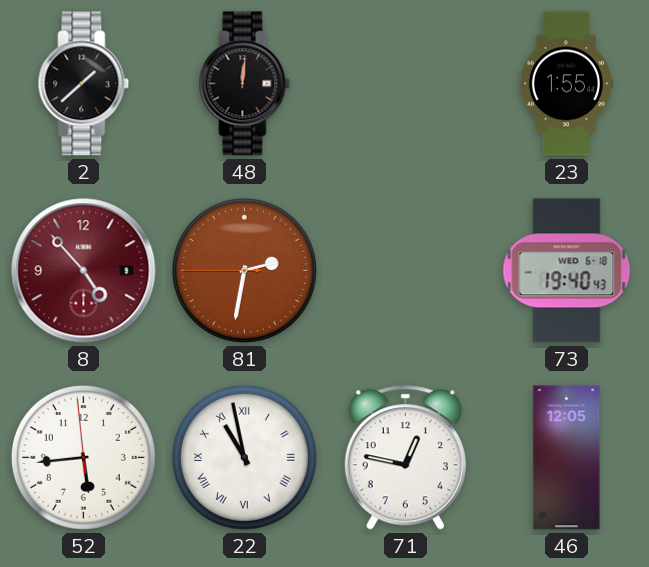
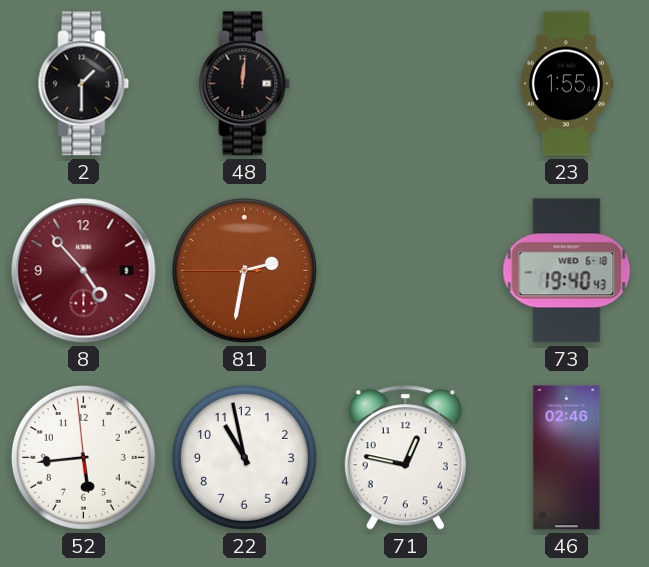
2: 1:38 -> 1:30
22 numerals: Roman -> Arabic
46: 12:05 -> 02:46
